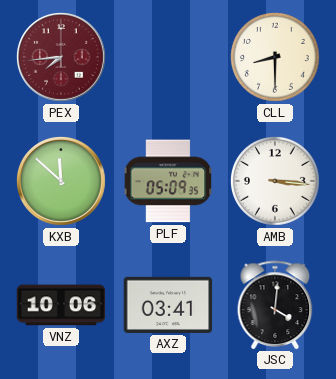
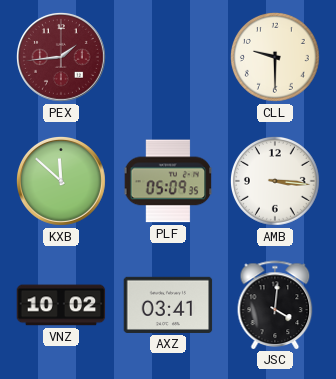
PEX: 7:44 -> 1:44
CLL: 8:30 -> 9:30
VNZ: 10:06 -> 10:02
